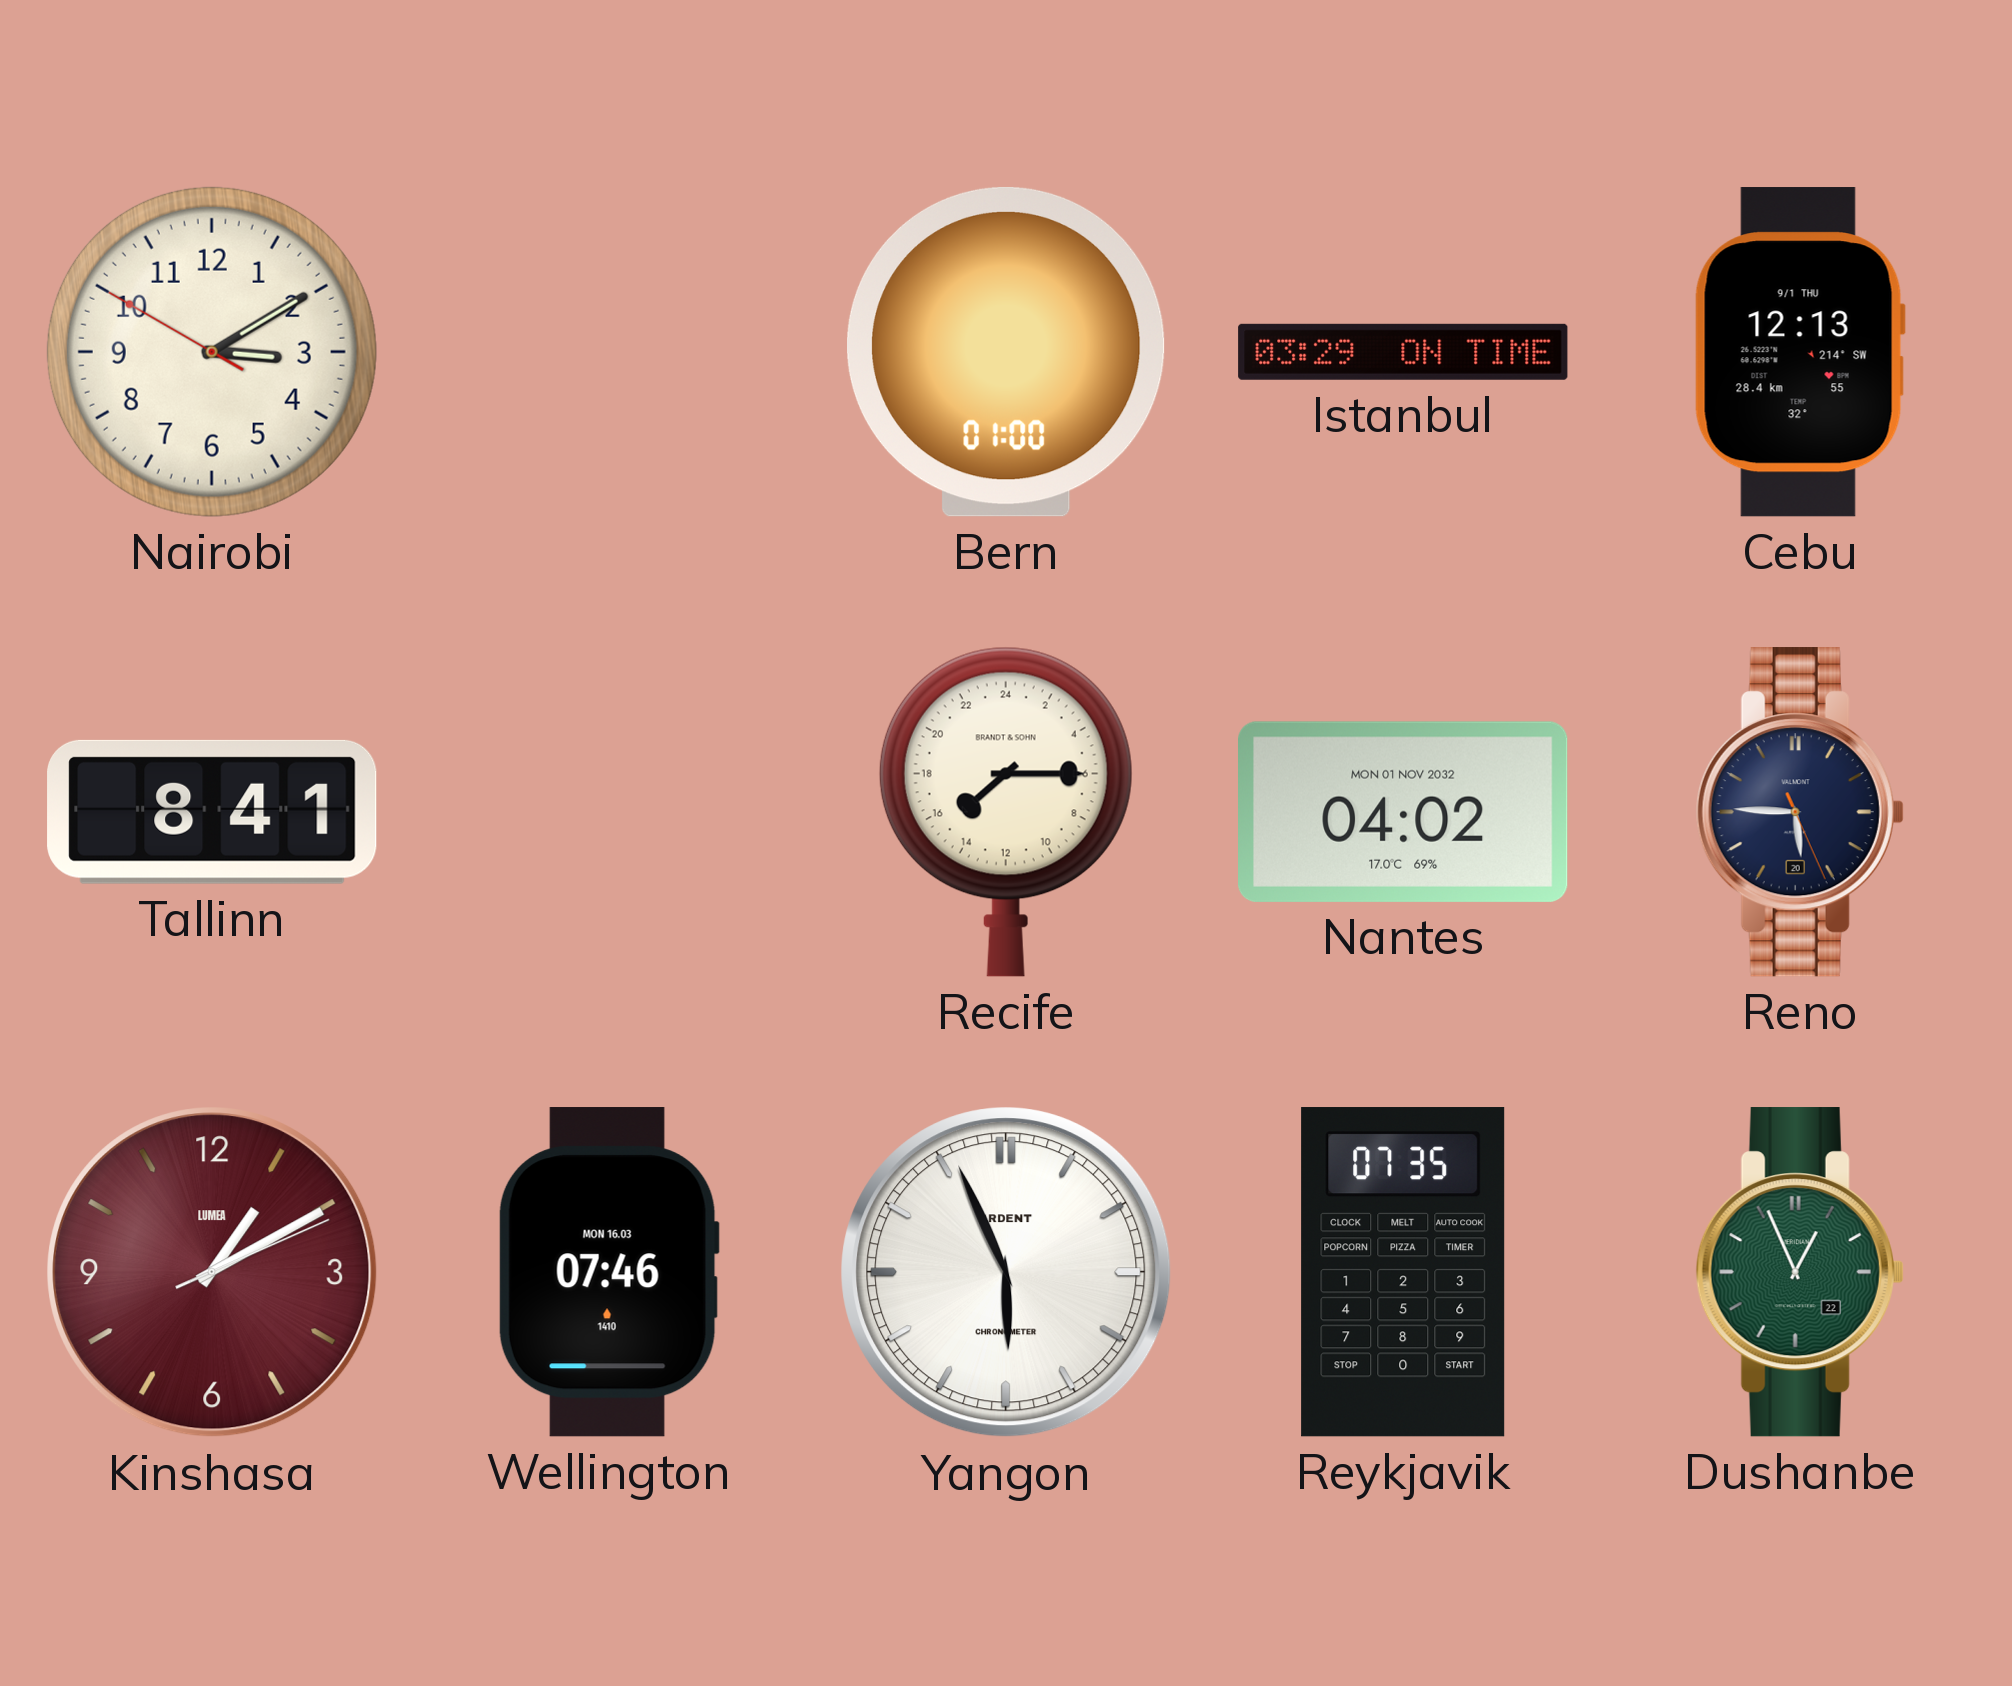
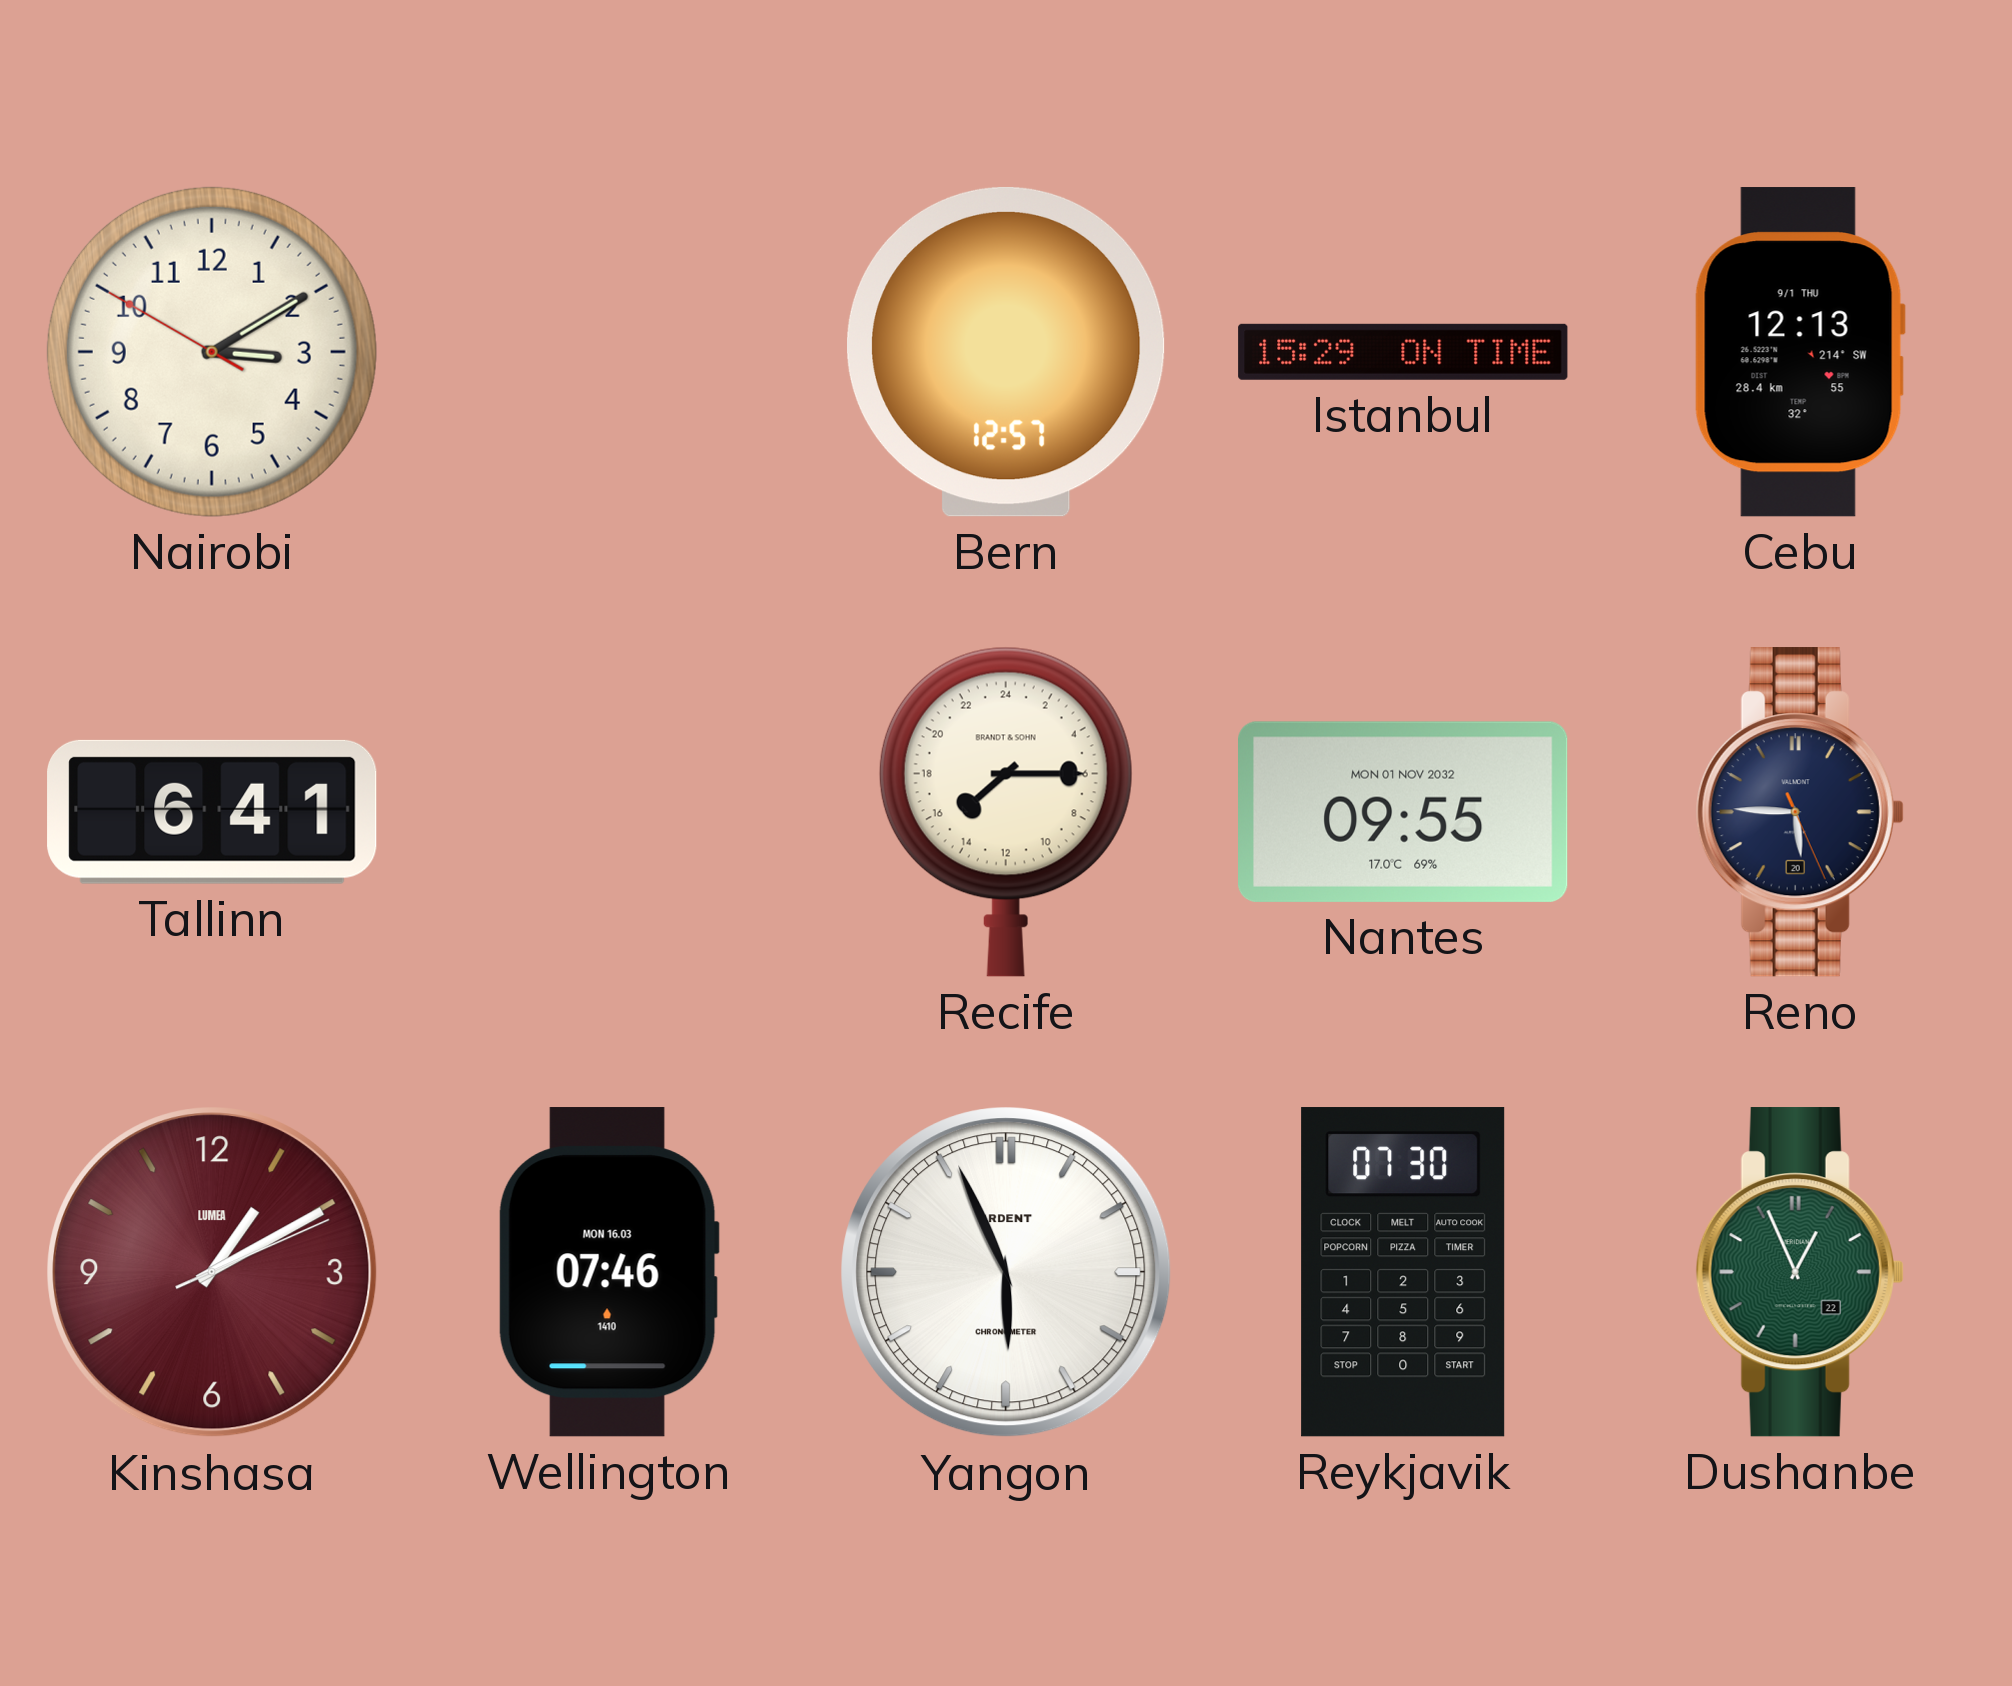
Bern: 01:00 -> 12:57
Istanbul: 03:29 -> 15:29
Tallinn: 8:41 -> 6:41
Nantes: 04:02 -> 09:55
Reykjavik: 07:35 -> 07:30
